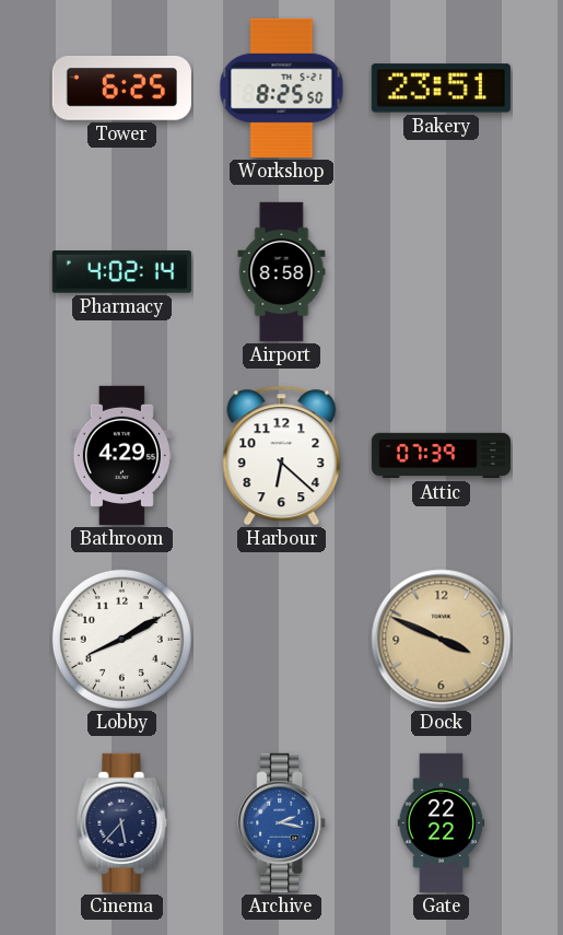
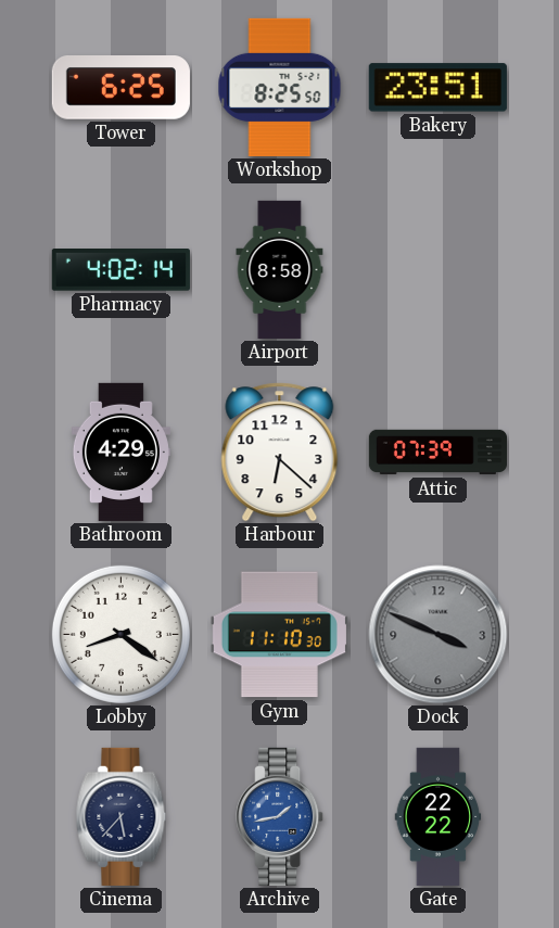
Lobby: 8:10 -> 8:21
Gym: none -> 11:10
Dock dial: champagne -> grey
Archive: 2:17 -> 1:43
